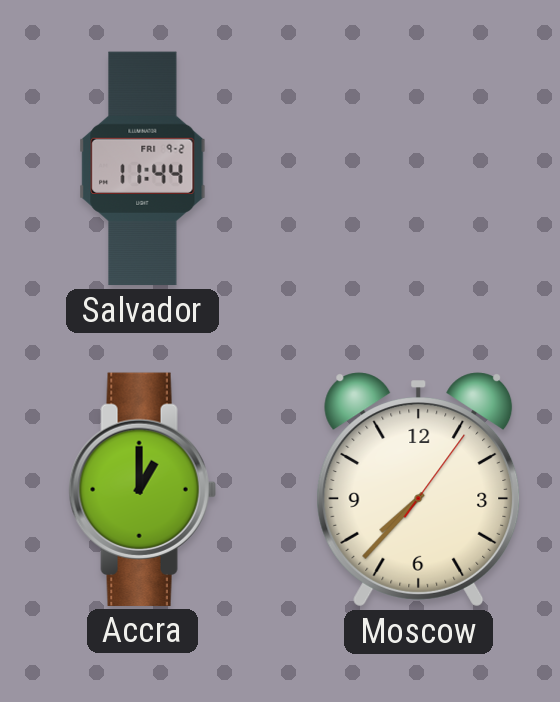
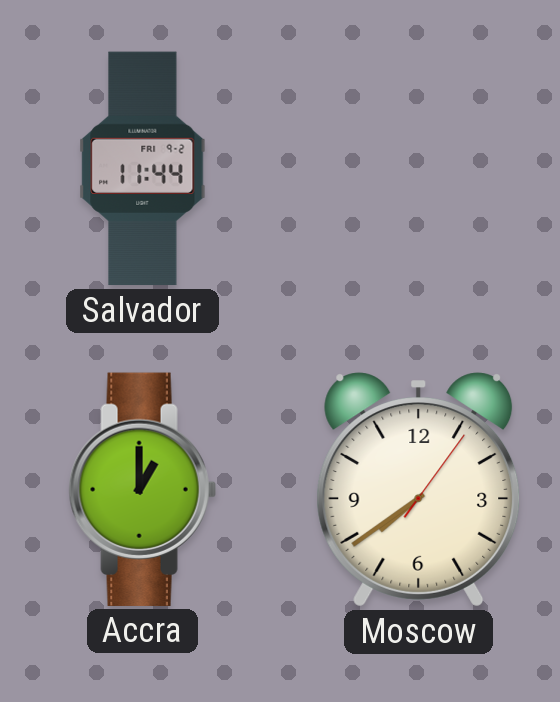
Moscow: 7:37 -> 7:39
